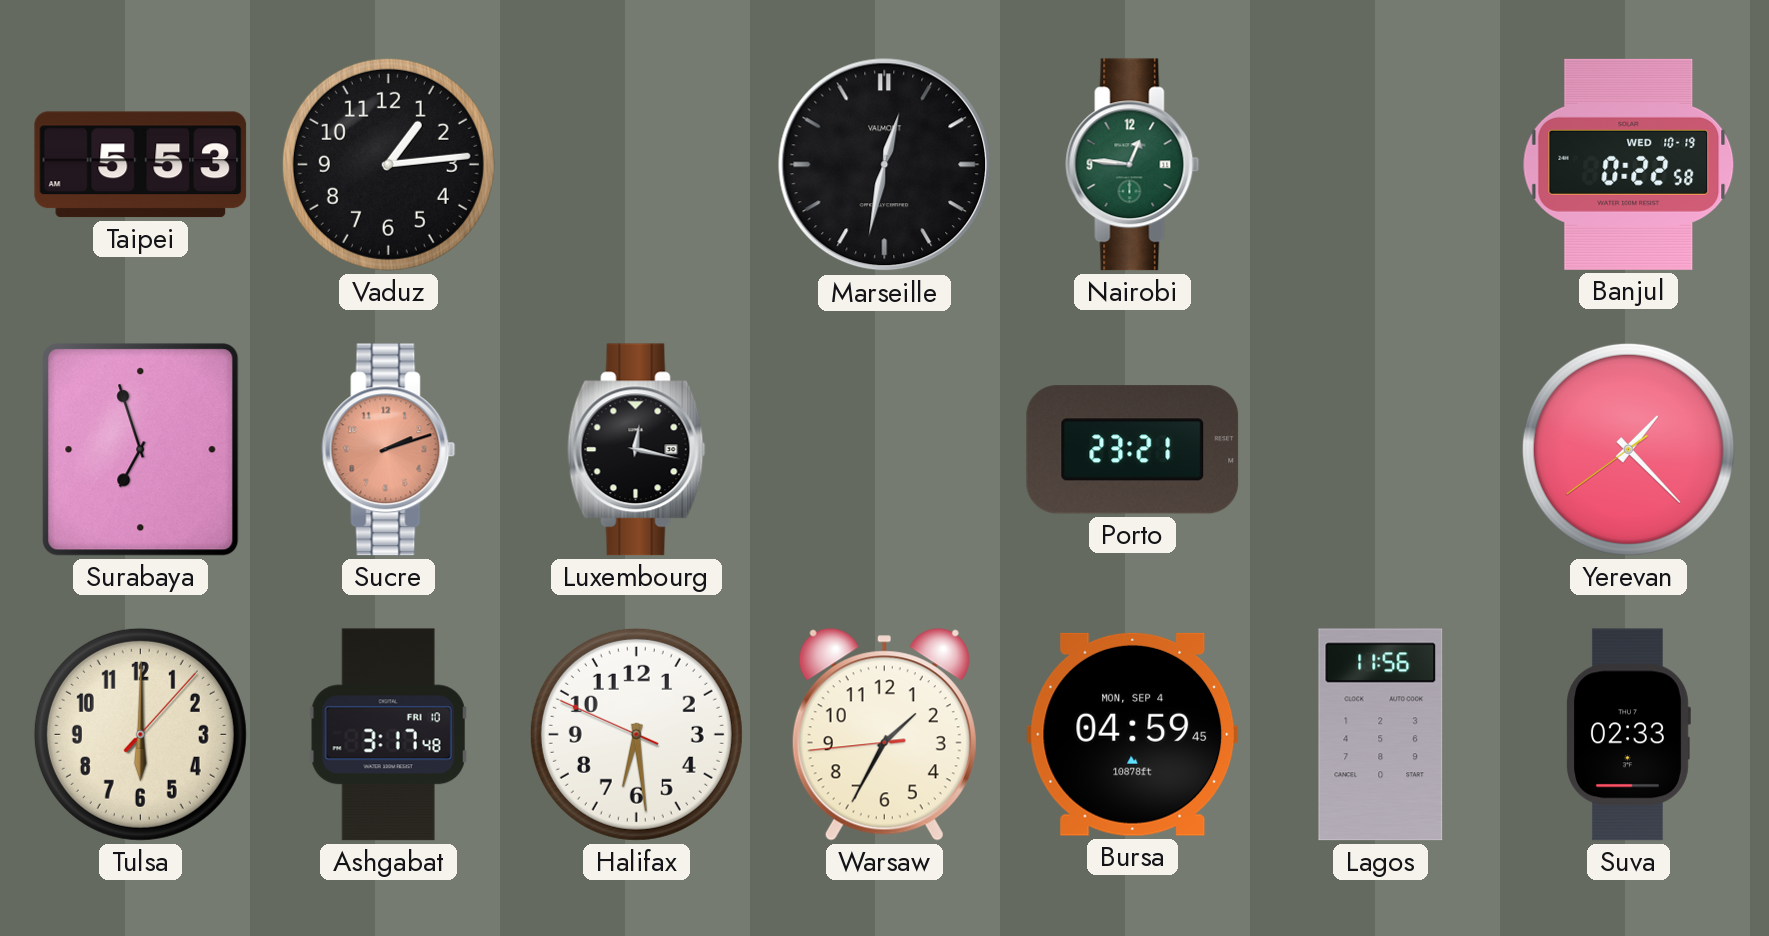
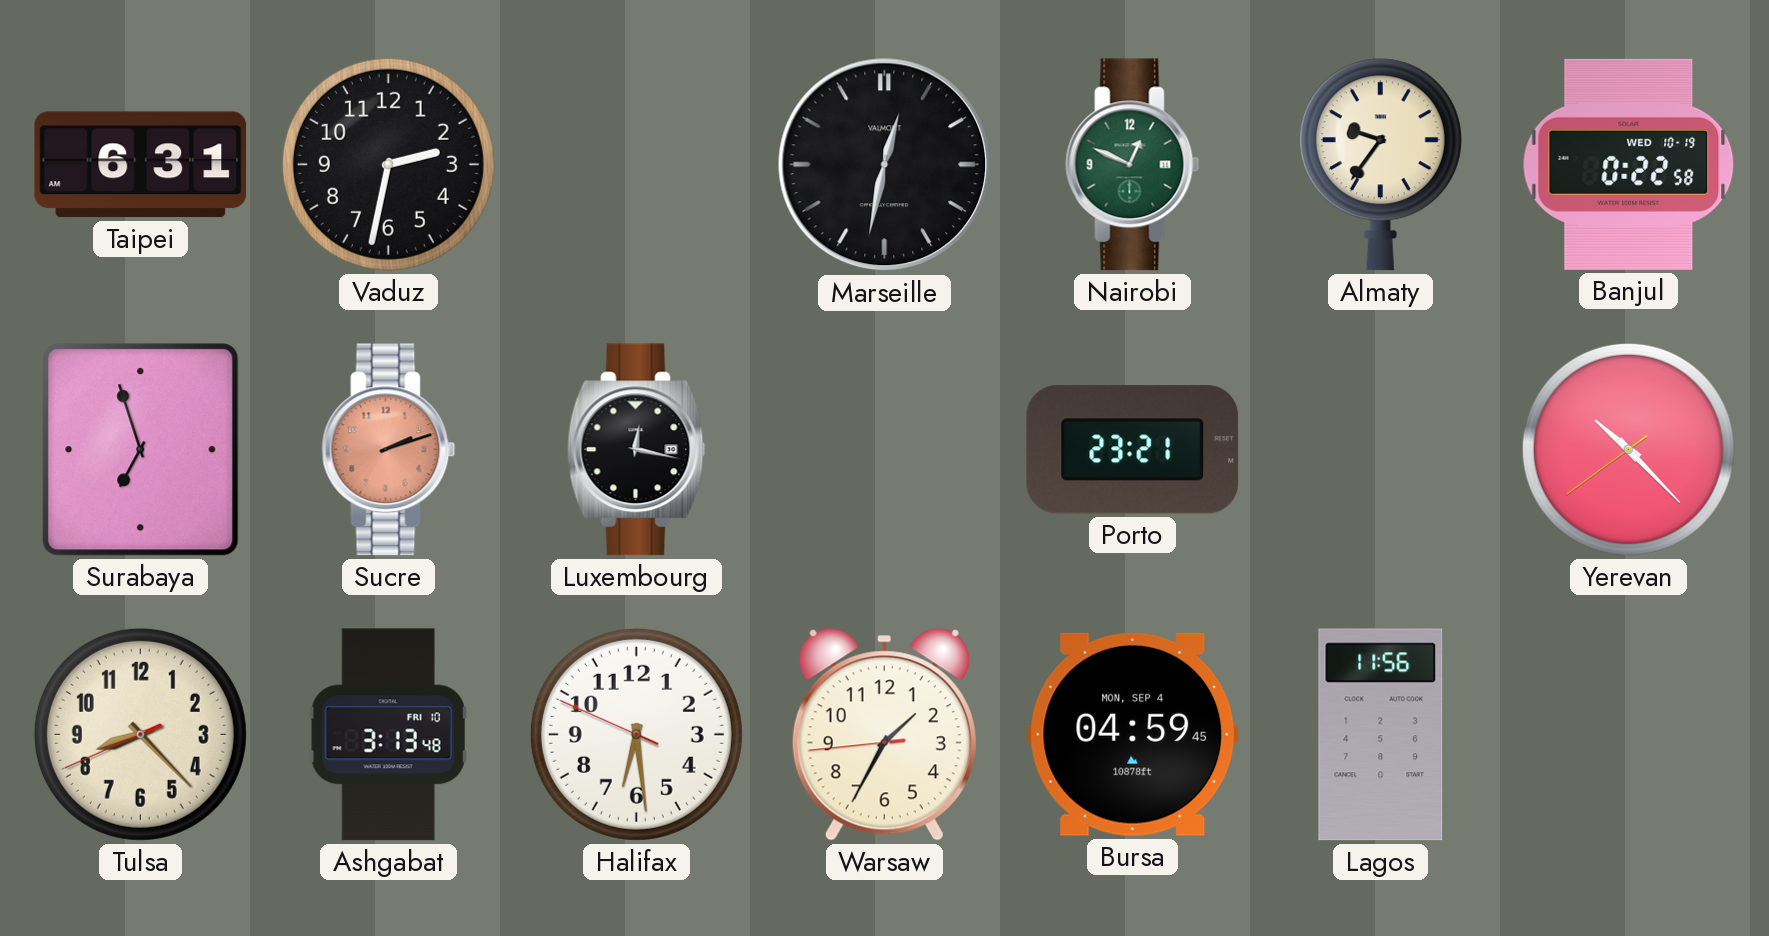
Taipei: 5:53 -> 6:31
Vaduz: 1:14 -> 2:32
Nairobi: 12:46 -> 12:49
Almaty: none -> 9:36
Yerevan: 1:22 -> 10:22
Tulsa: 6:00 -> 8:22
Ashgabat: 3:17 -> 3:13
Suva: 02:33 -> none
